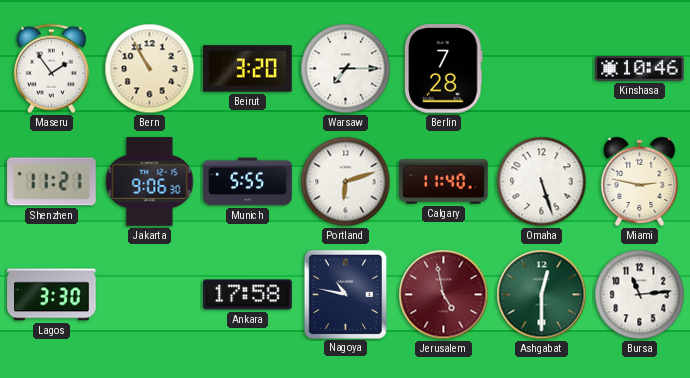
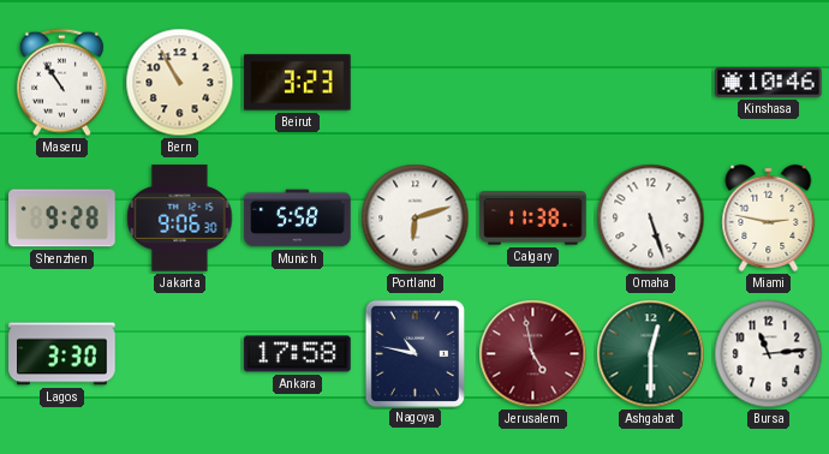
Maseru: 1:54 -> 10:54
Beirut: 3:20 -> 3:23
Warsaw: 7:15 -> none
Berlin: 7:28 -> none
Shenzhen: 11:21 -> 9:28
Munich: 5:55 -> 5:58
Calgary: 11:40 -> 11:38
